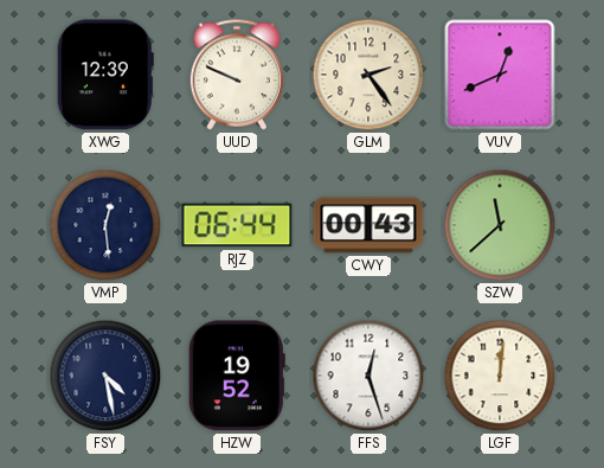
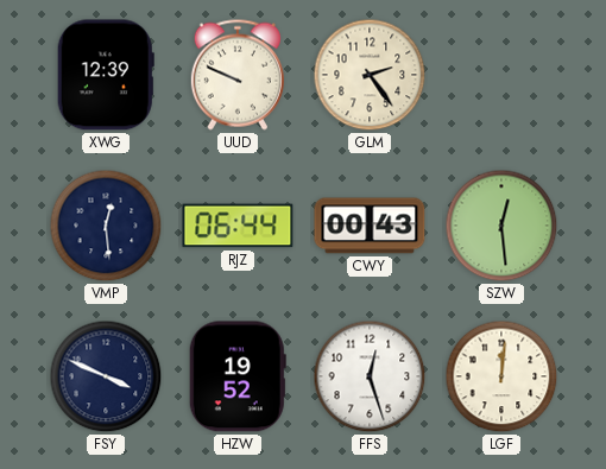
VUV: 12:41 -> none
SZW: 11:38 -> 12:29
FSY: 4:28 -> 3:49
